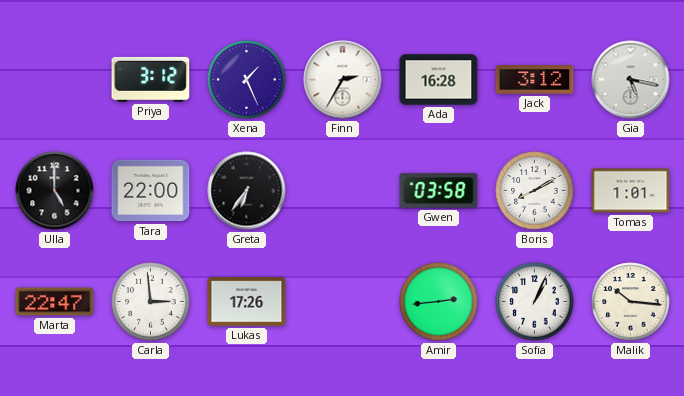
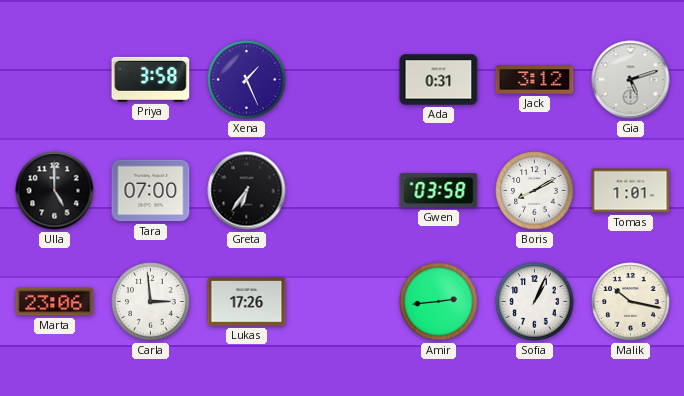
Priya: 3:12 -> 3:58
Finn: 2:35 -> none
Ada: 16:28 -> 0:31
Gia: 5:17 -> 5:12
Tara: 22:00 -> 07:00
Marta: 22:47 -> 23:06
Malik: 10:16 -> 10:17
